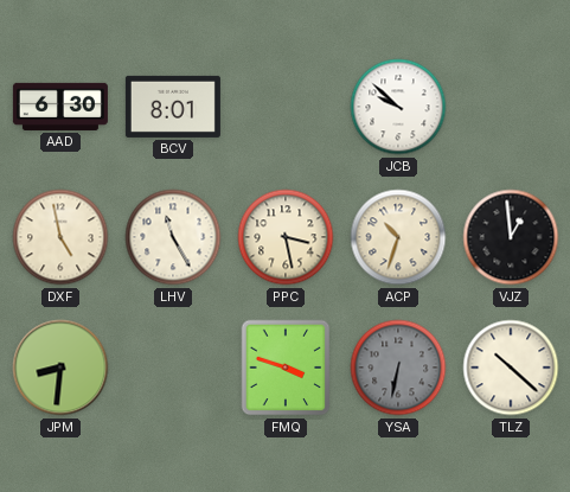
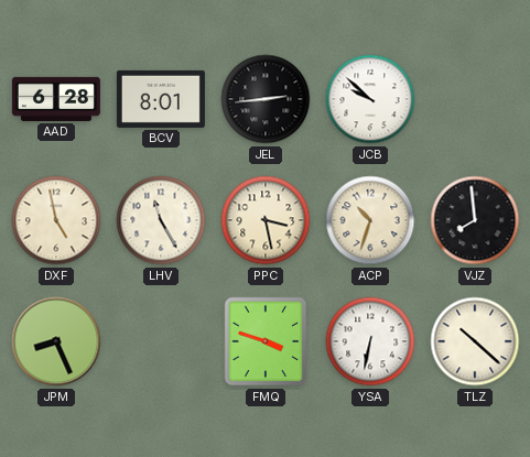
AAD: 6:30 -> 6:28
JEL: none -> 2:44
VJZ: 12:59 -> 7:59
JPM: 8:31 -> 8:26
YSA dial: grey -> white
